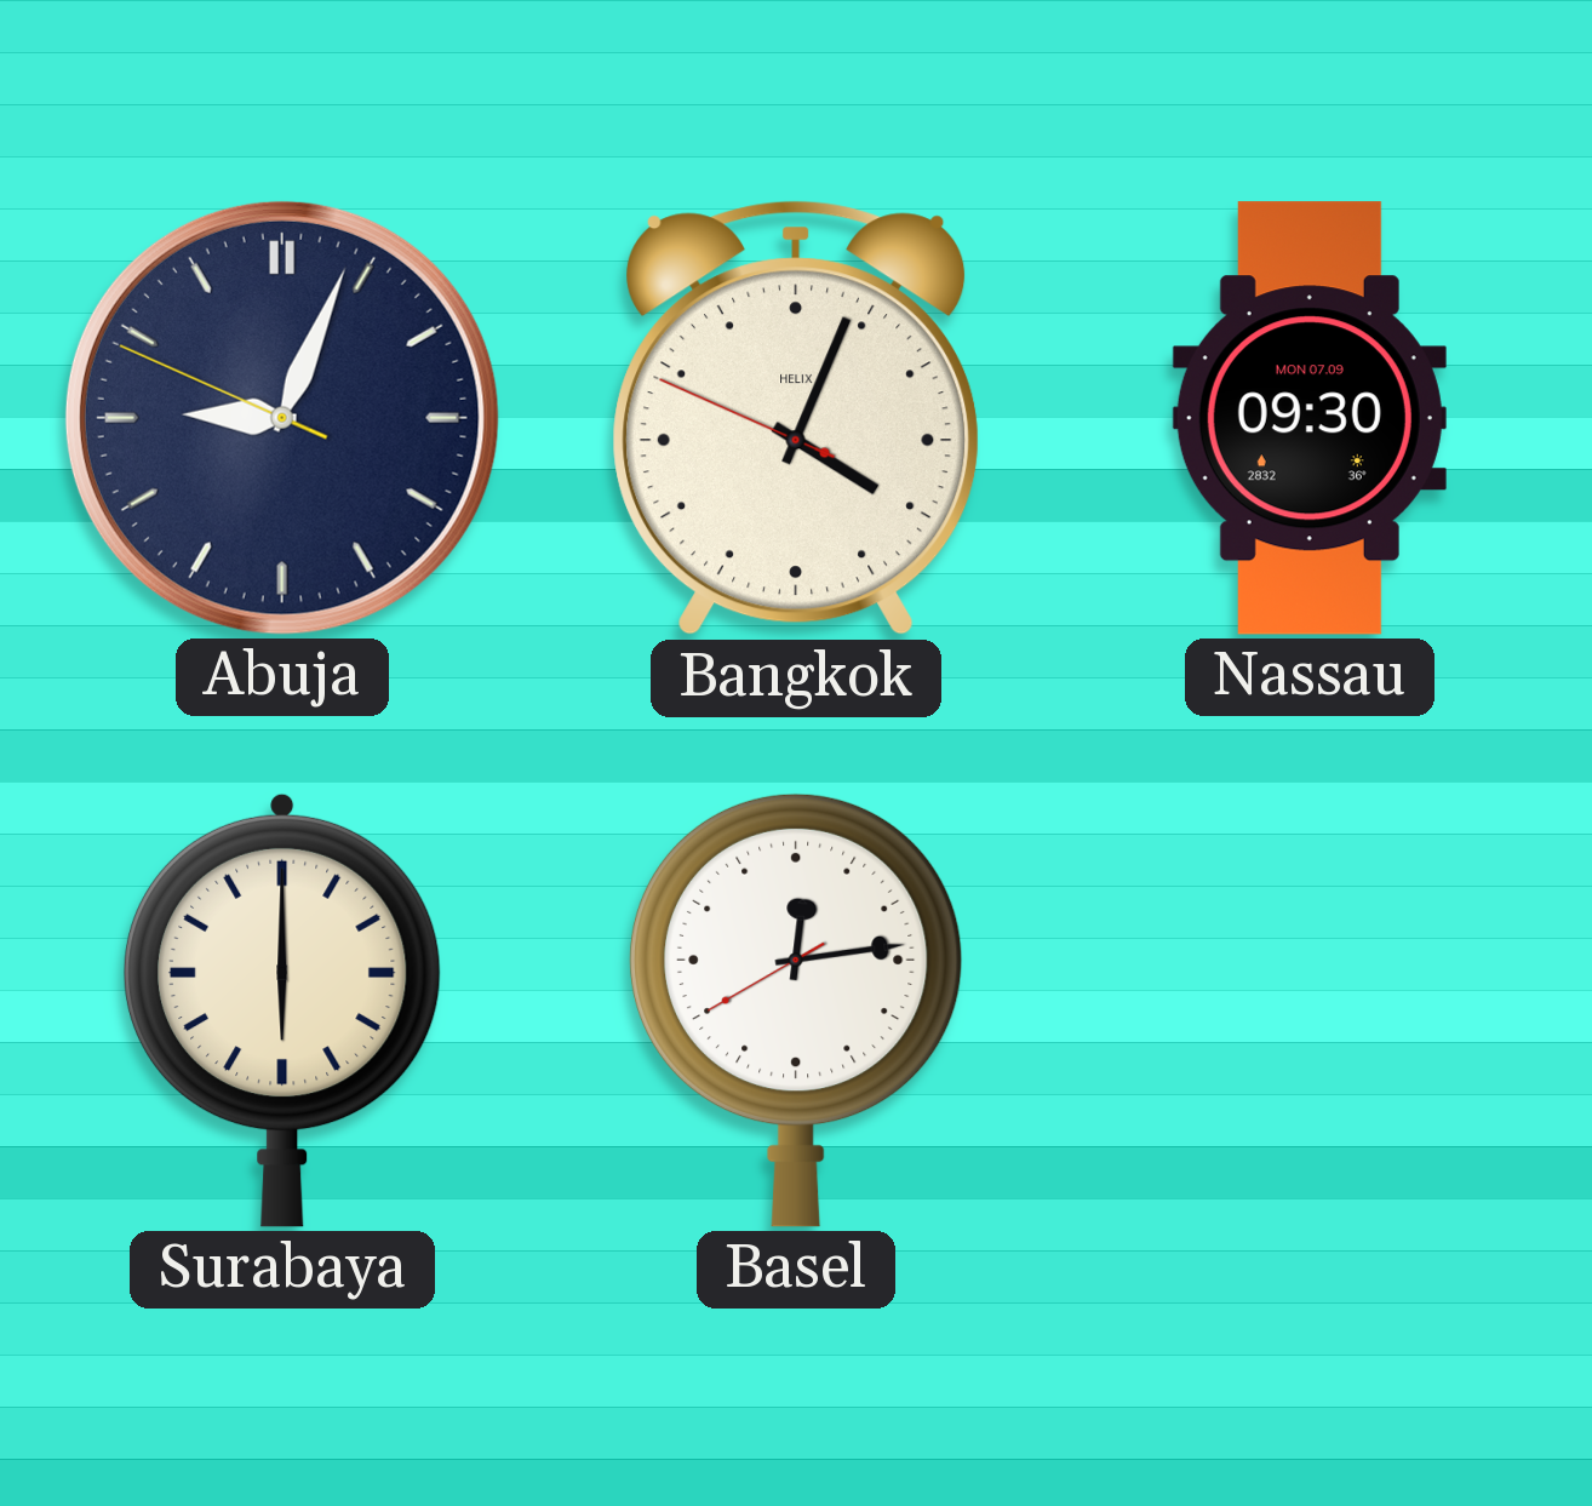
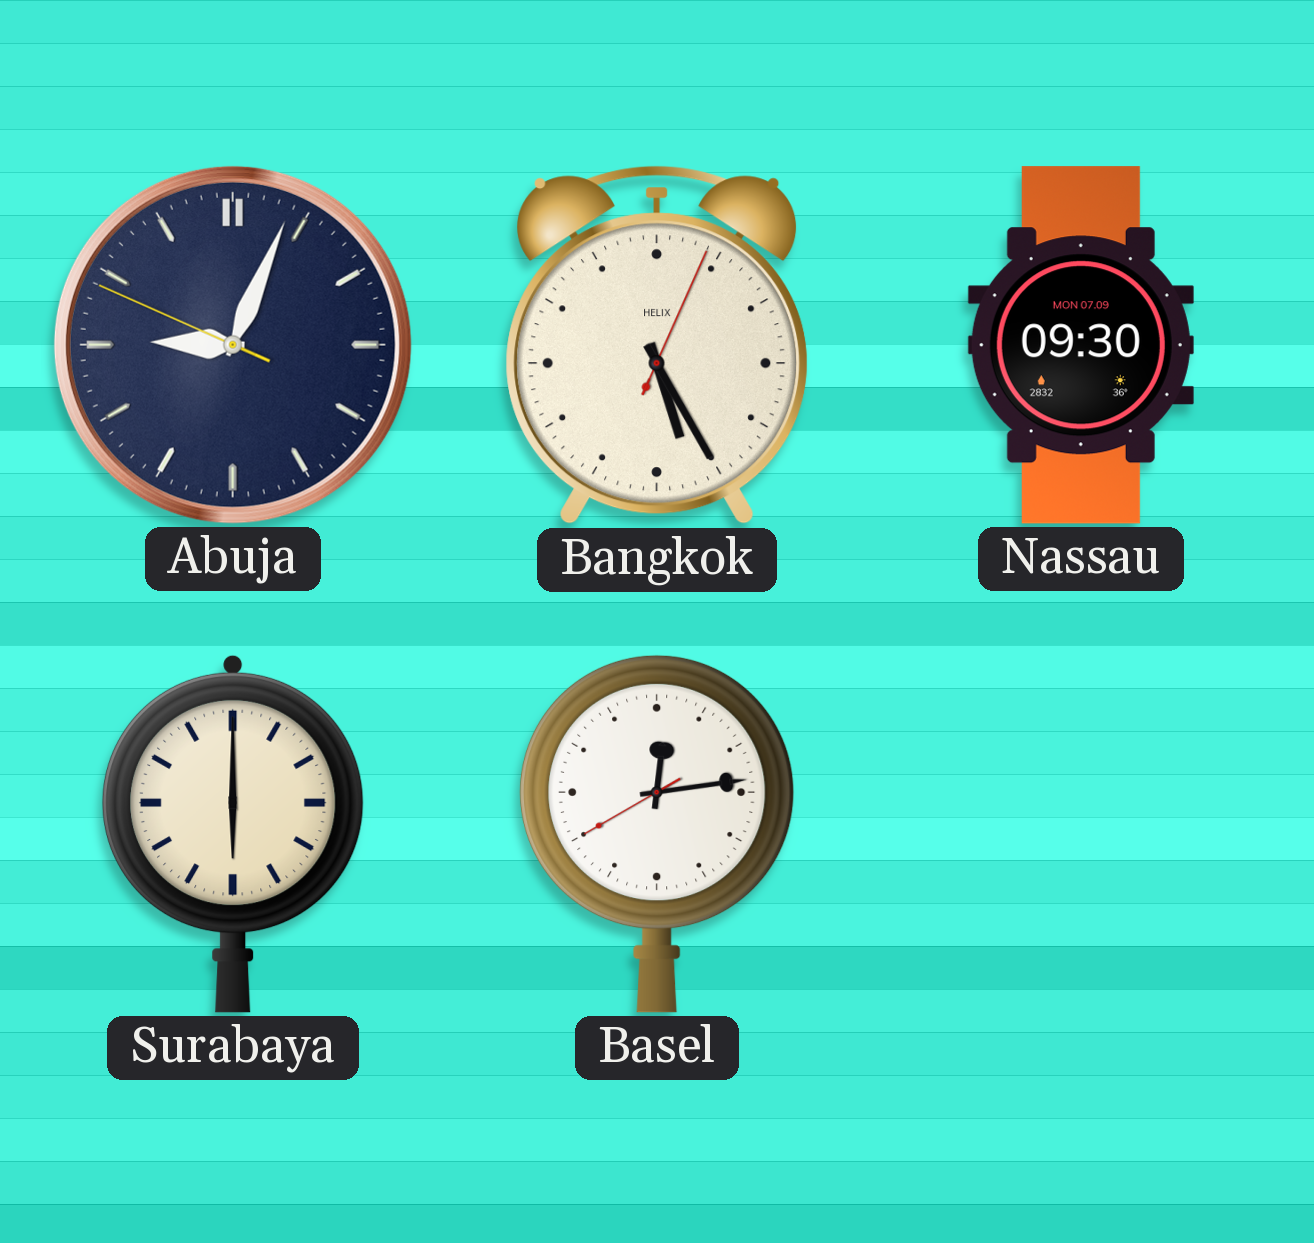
Bangkok: 4:03 -> 5:25
